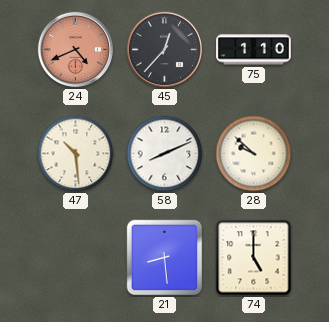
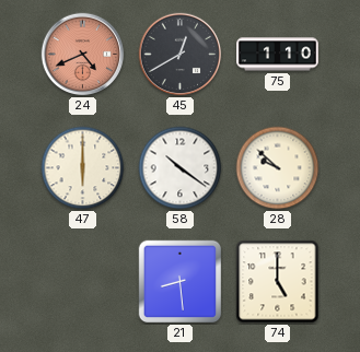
45: 12:37 -> 12:40
47: 10:29 -> 6:00
58: 8:11 -> 10:21
